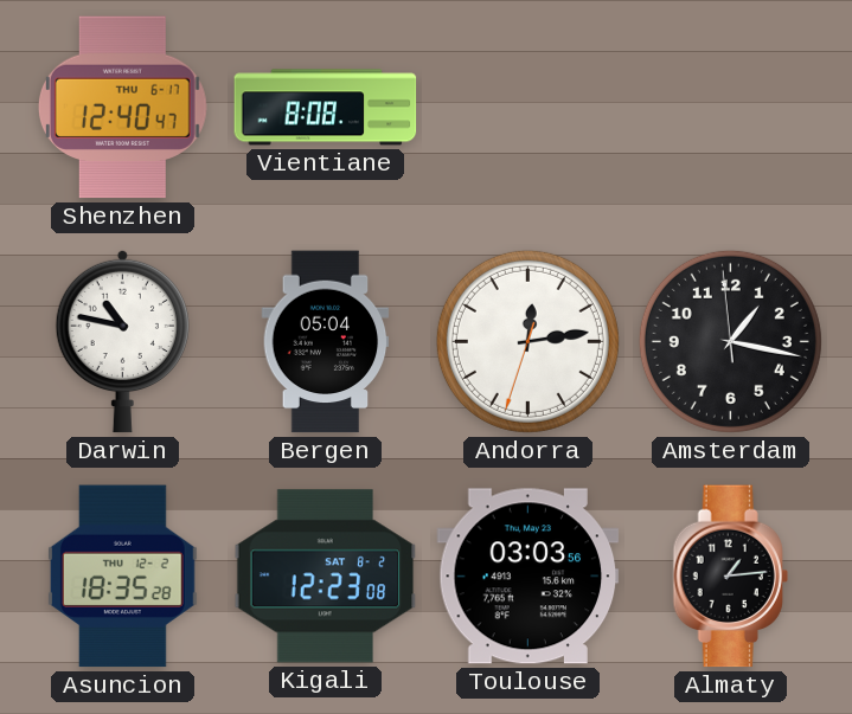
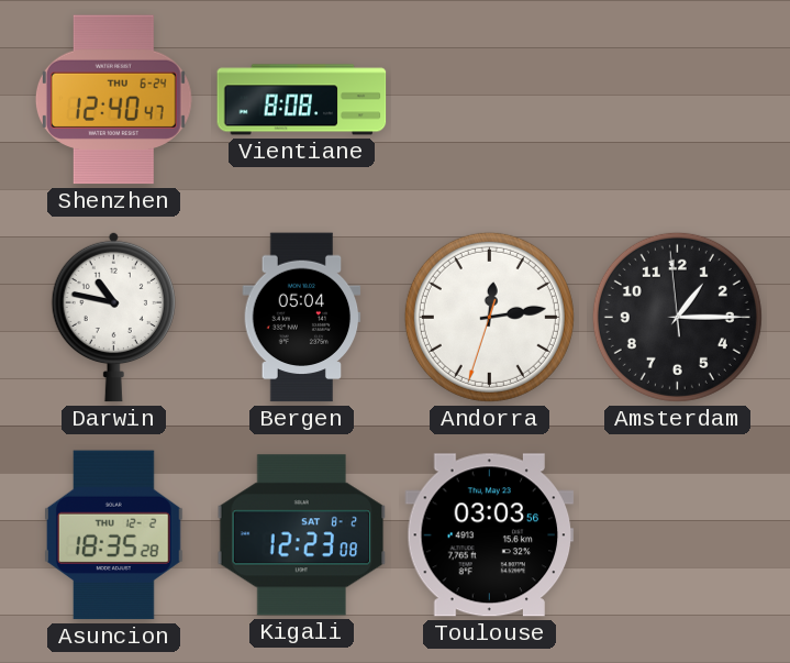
Shenzhen date: THU 6-17 -> THU 6-24
Amsterdam: 1:16 -> 1:14
Almaty: 1:14 -> none
